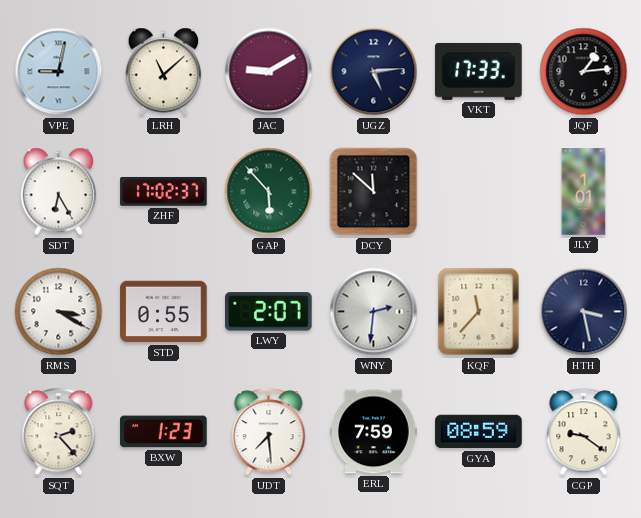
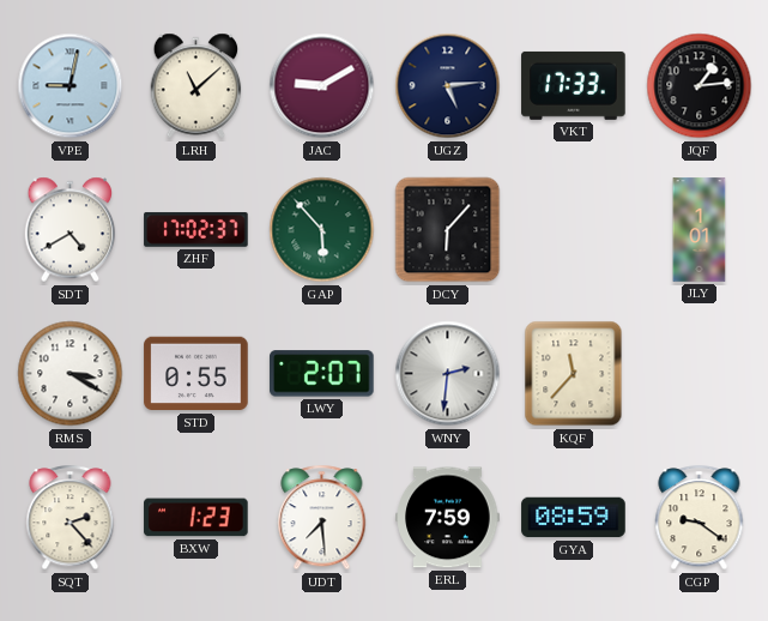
SDT: 6:25 -> 4:40
DCY: 11:52 -> 6:07
HTH: 3:28 -> none
